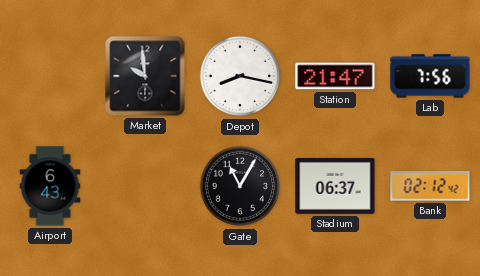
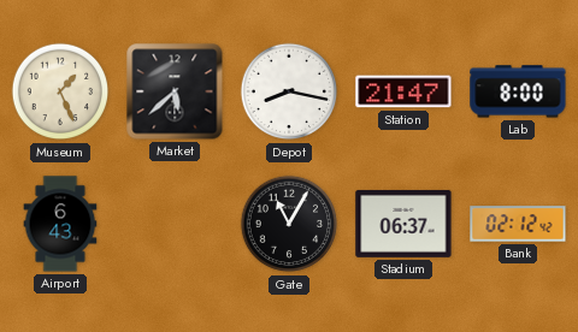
Museum: none -> 1:26
Market: 9:59 -> 5:38
Lab: 7:56 -> 8:00
